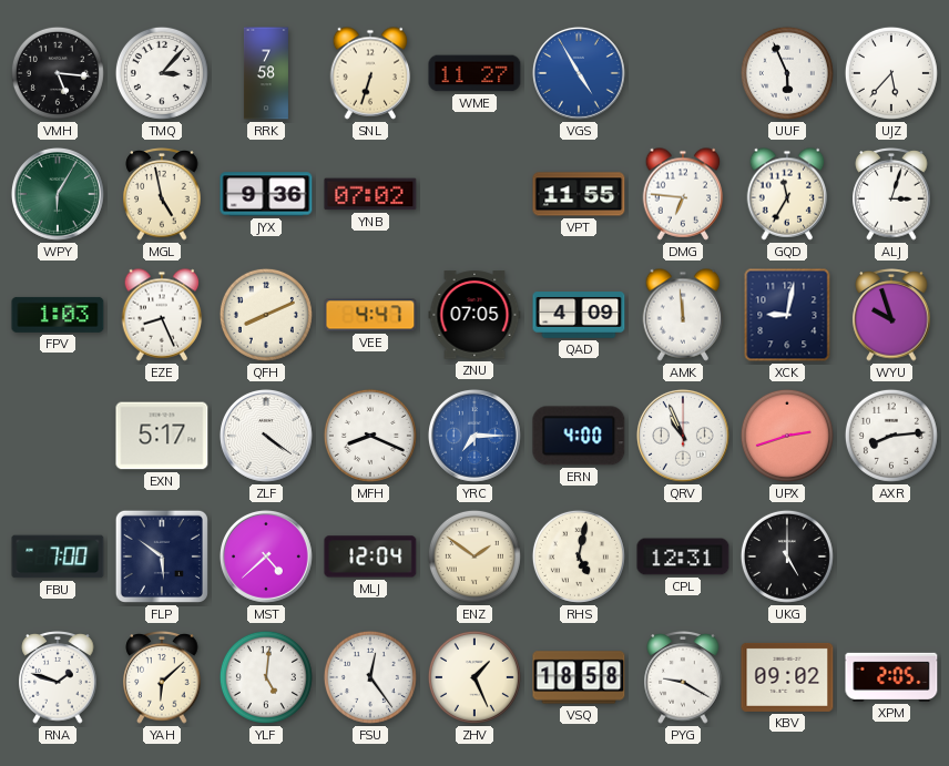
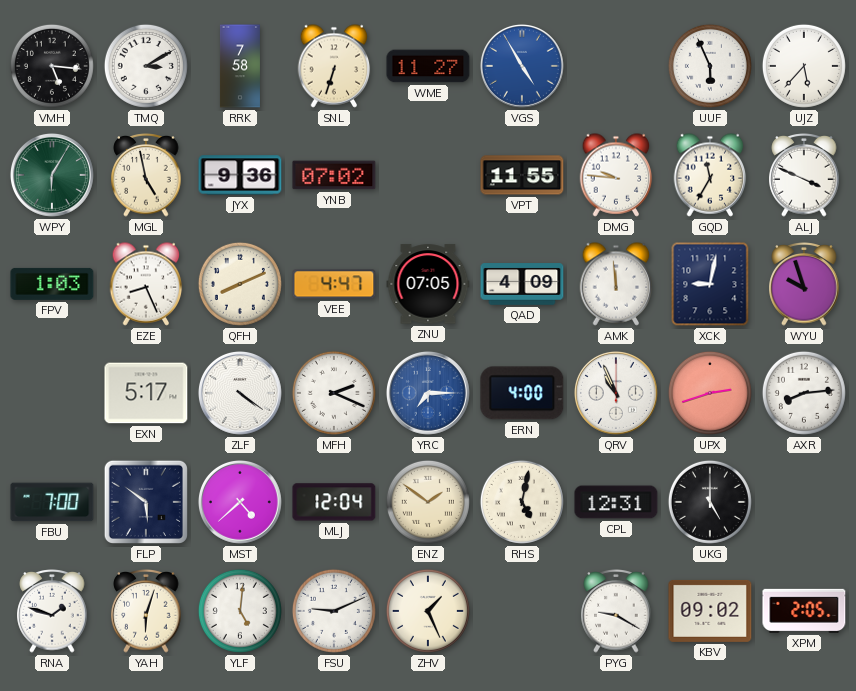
TMQ: 3:07 -> 3:10
DMG: 6:46 -> 9:46
ALJ: 3:03 -> 3:49
MFH: 8:19 -> 2:19
YAH: 6:08 -> 6:03
FSU: 12:24 -> 9:11
VSQ: 18:58 -> none
